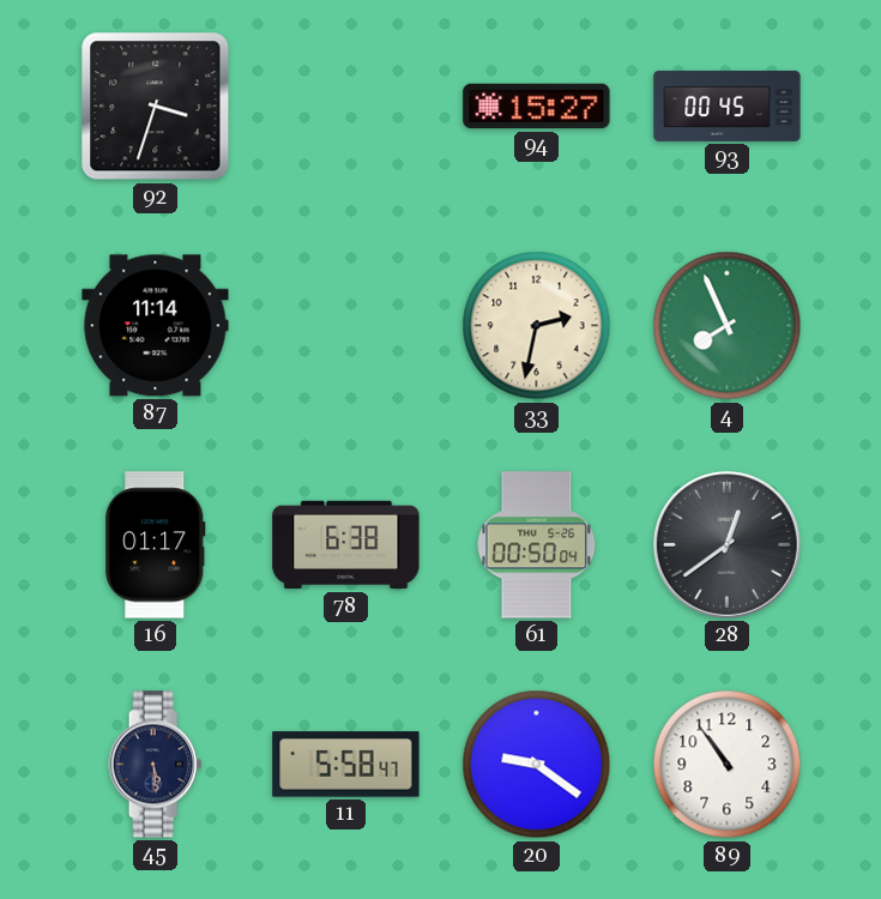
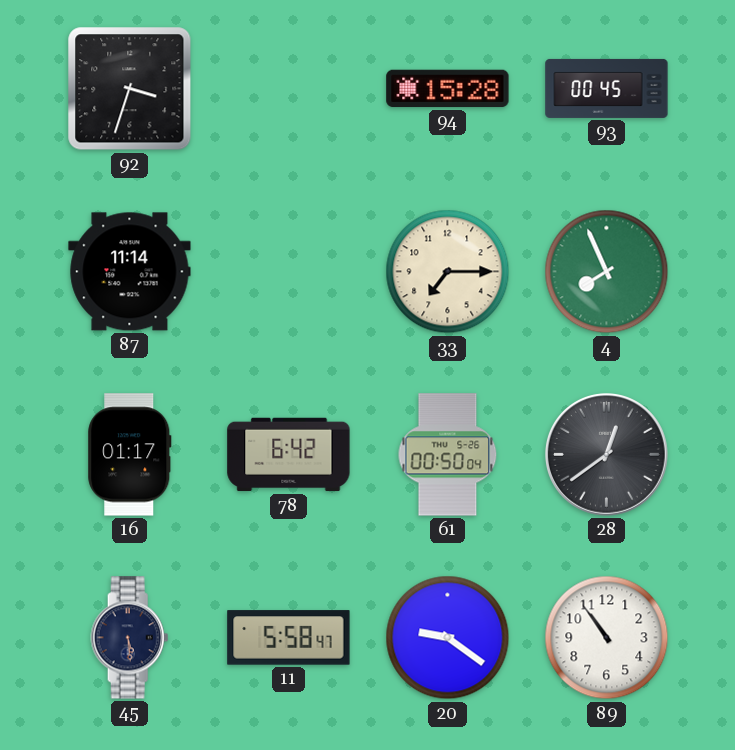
94: 15:27 -> 15:28
33: 2:32 -> 7:15
78: 6:38 -> 6:42
